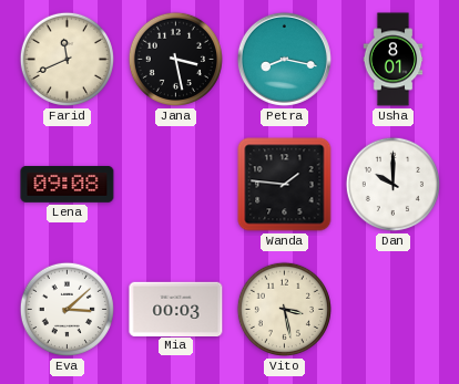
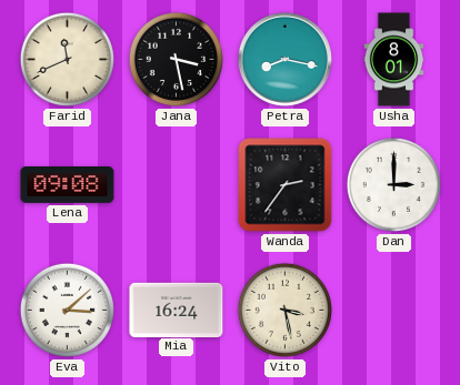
Wanda: 1:46 -> 2:36
Dan: 10:00 -> 3:00
Mia: 00:03 -> 16:24
